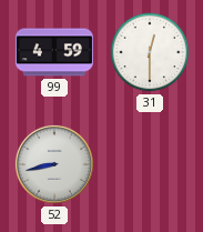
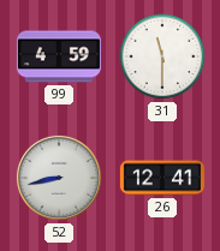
31: 12:30 -> 11:30
26: none -> 12:41
